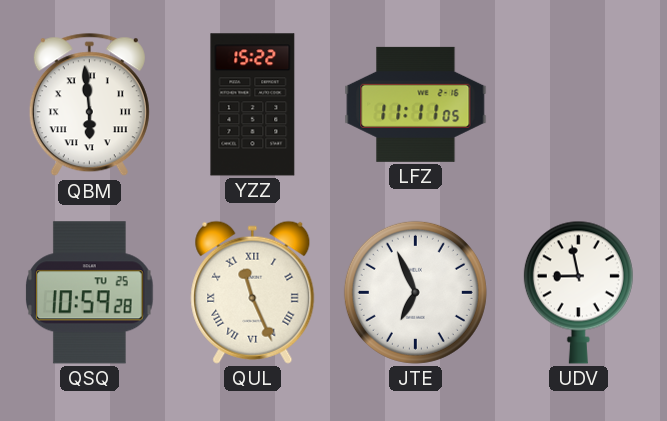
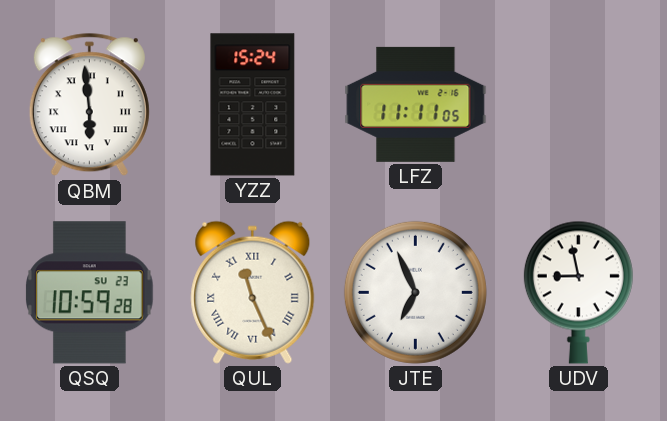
YZZ: 15:22 -> 15:24
QSQ date: TU 25 -> SU 23
